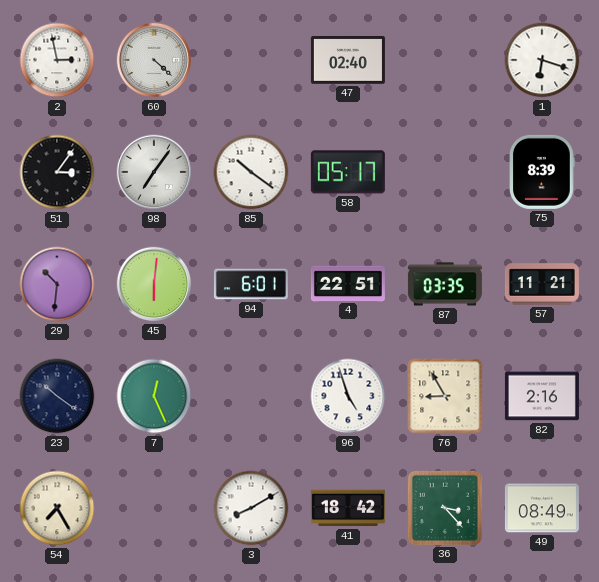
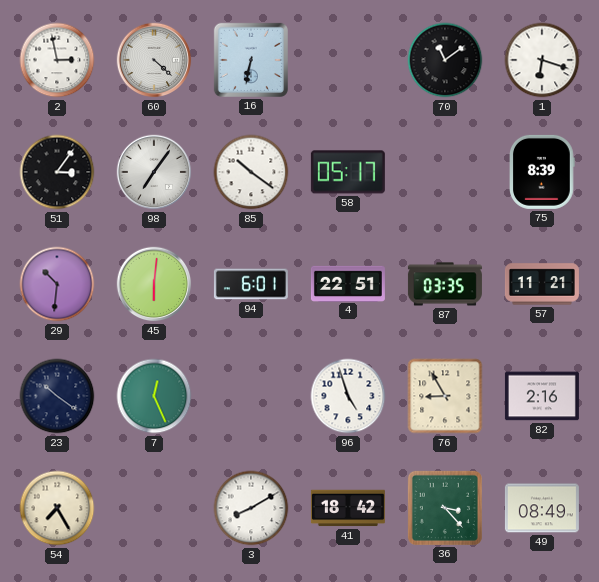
16: none -> 6:32
47: 02:40 -> none
70: none -> 11:09
